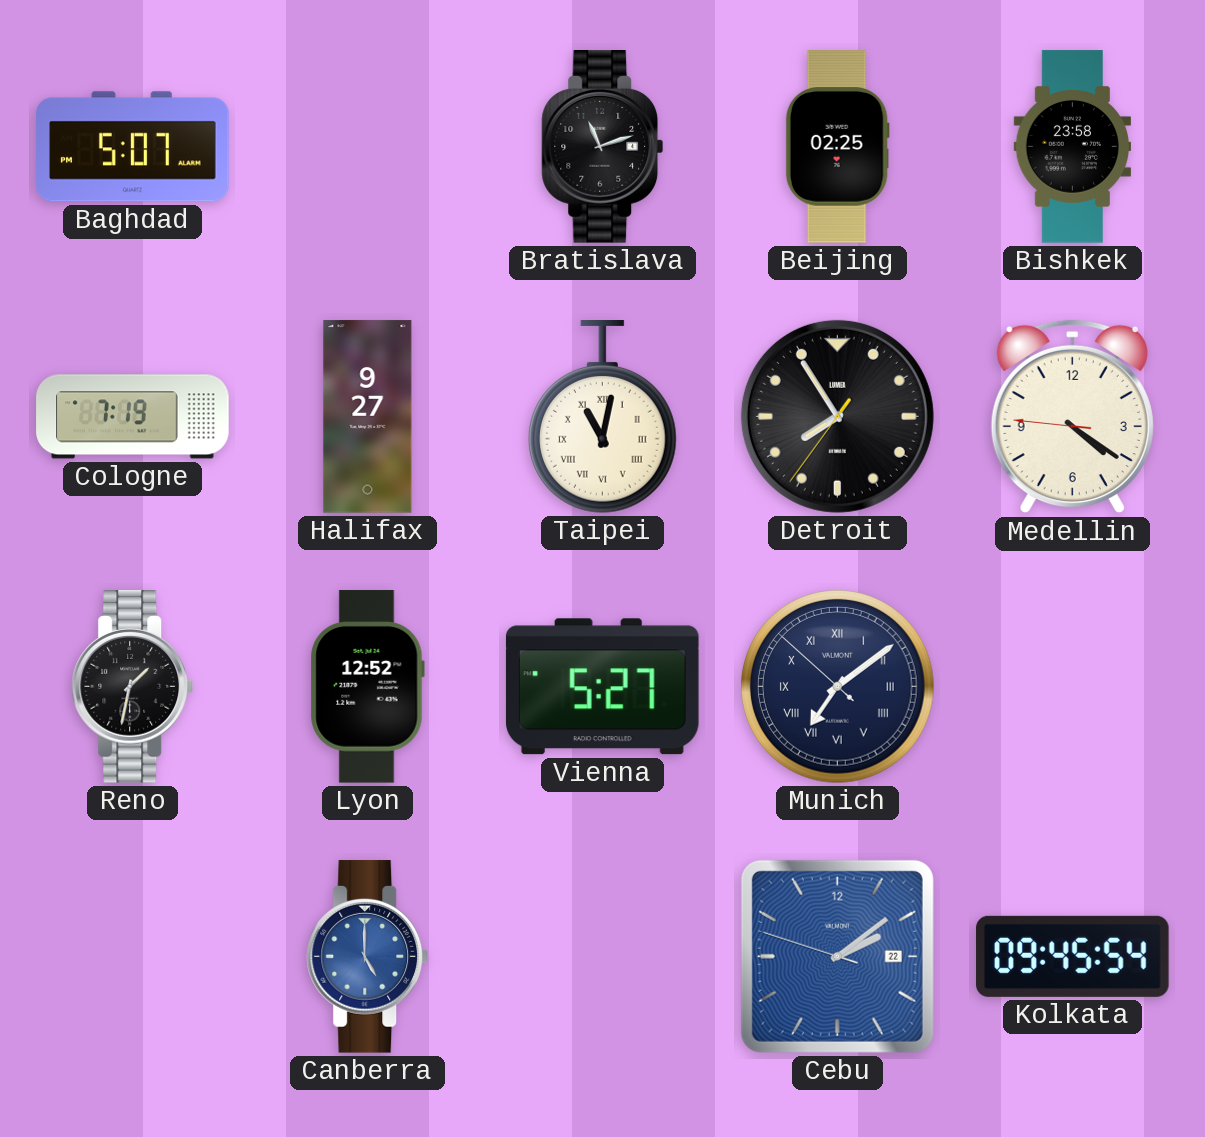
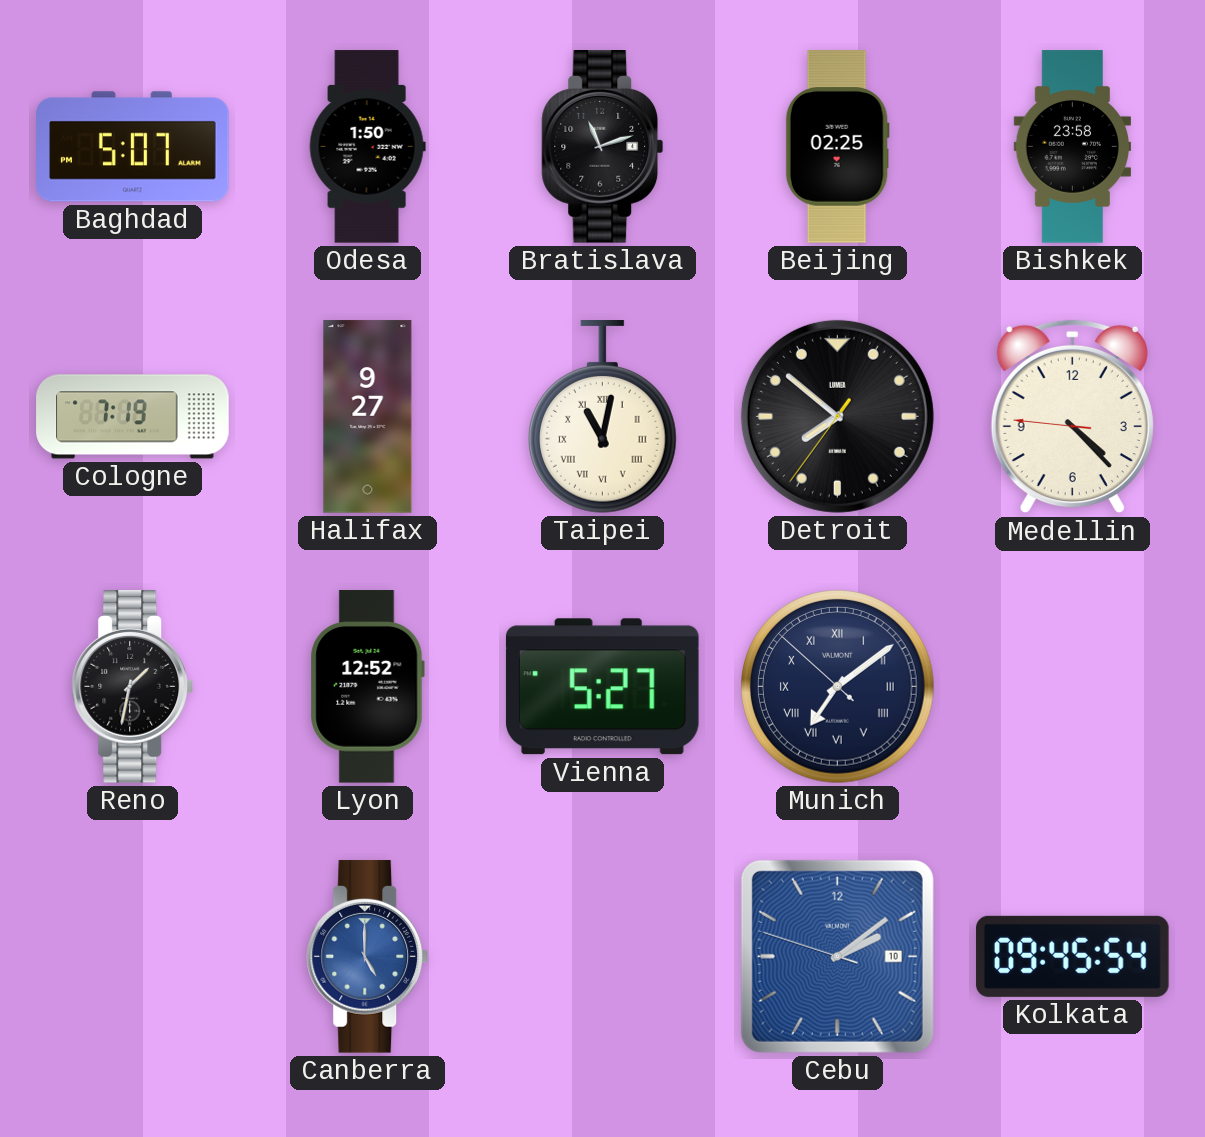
Odesa: none -> 1:50
Detroit: 7:54 -> 7:51
Medellin: 4:20 -> 4:22
Cebu date: 22 -> 10
